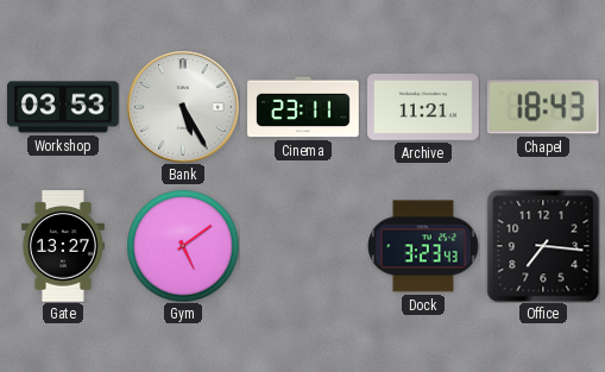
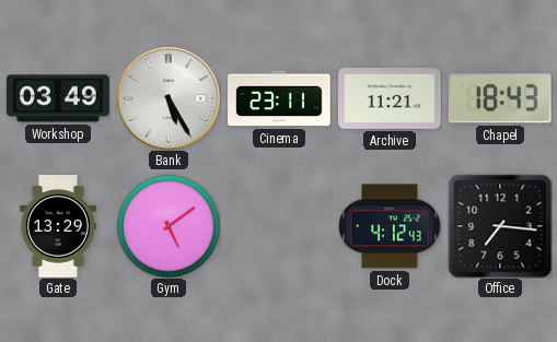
Workshop: 03:53 -> 03:49
Gate: 13:27 -> 13:29
Dock: 3:23 -> 4:12
